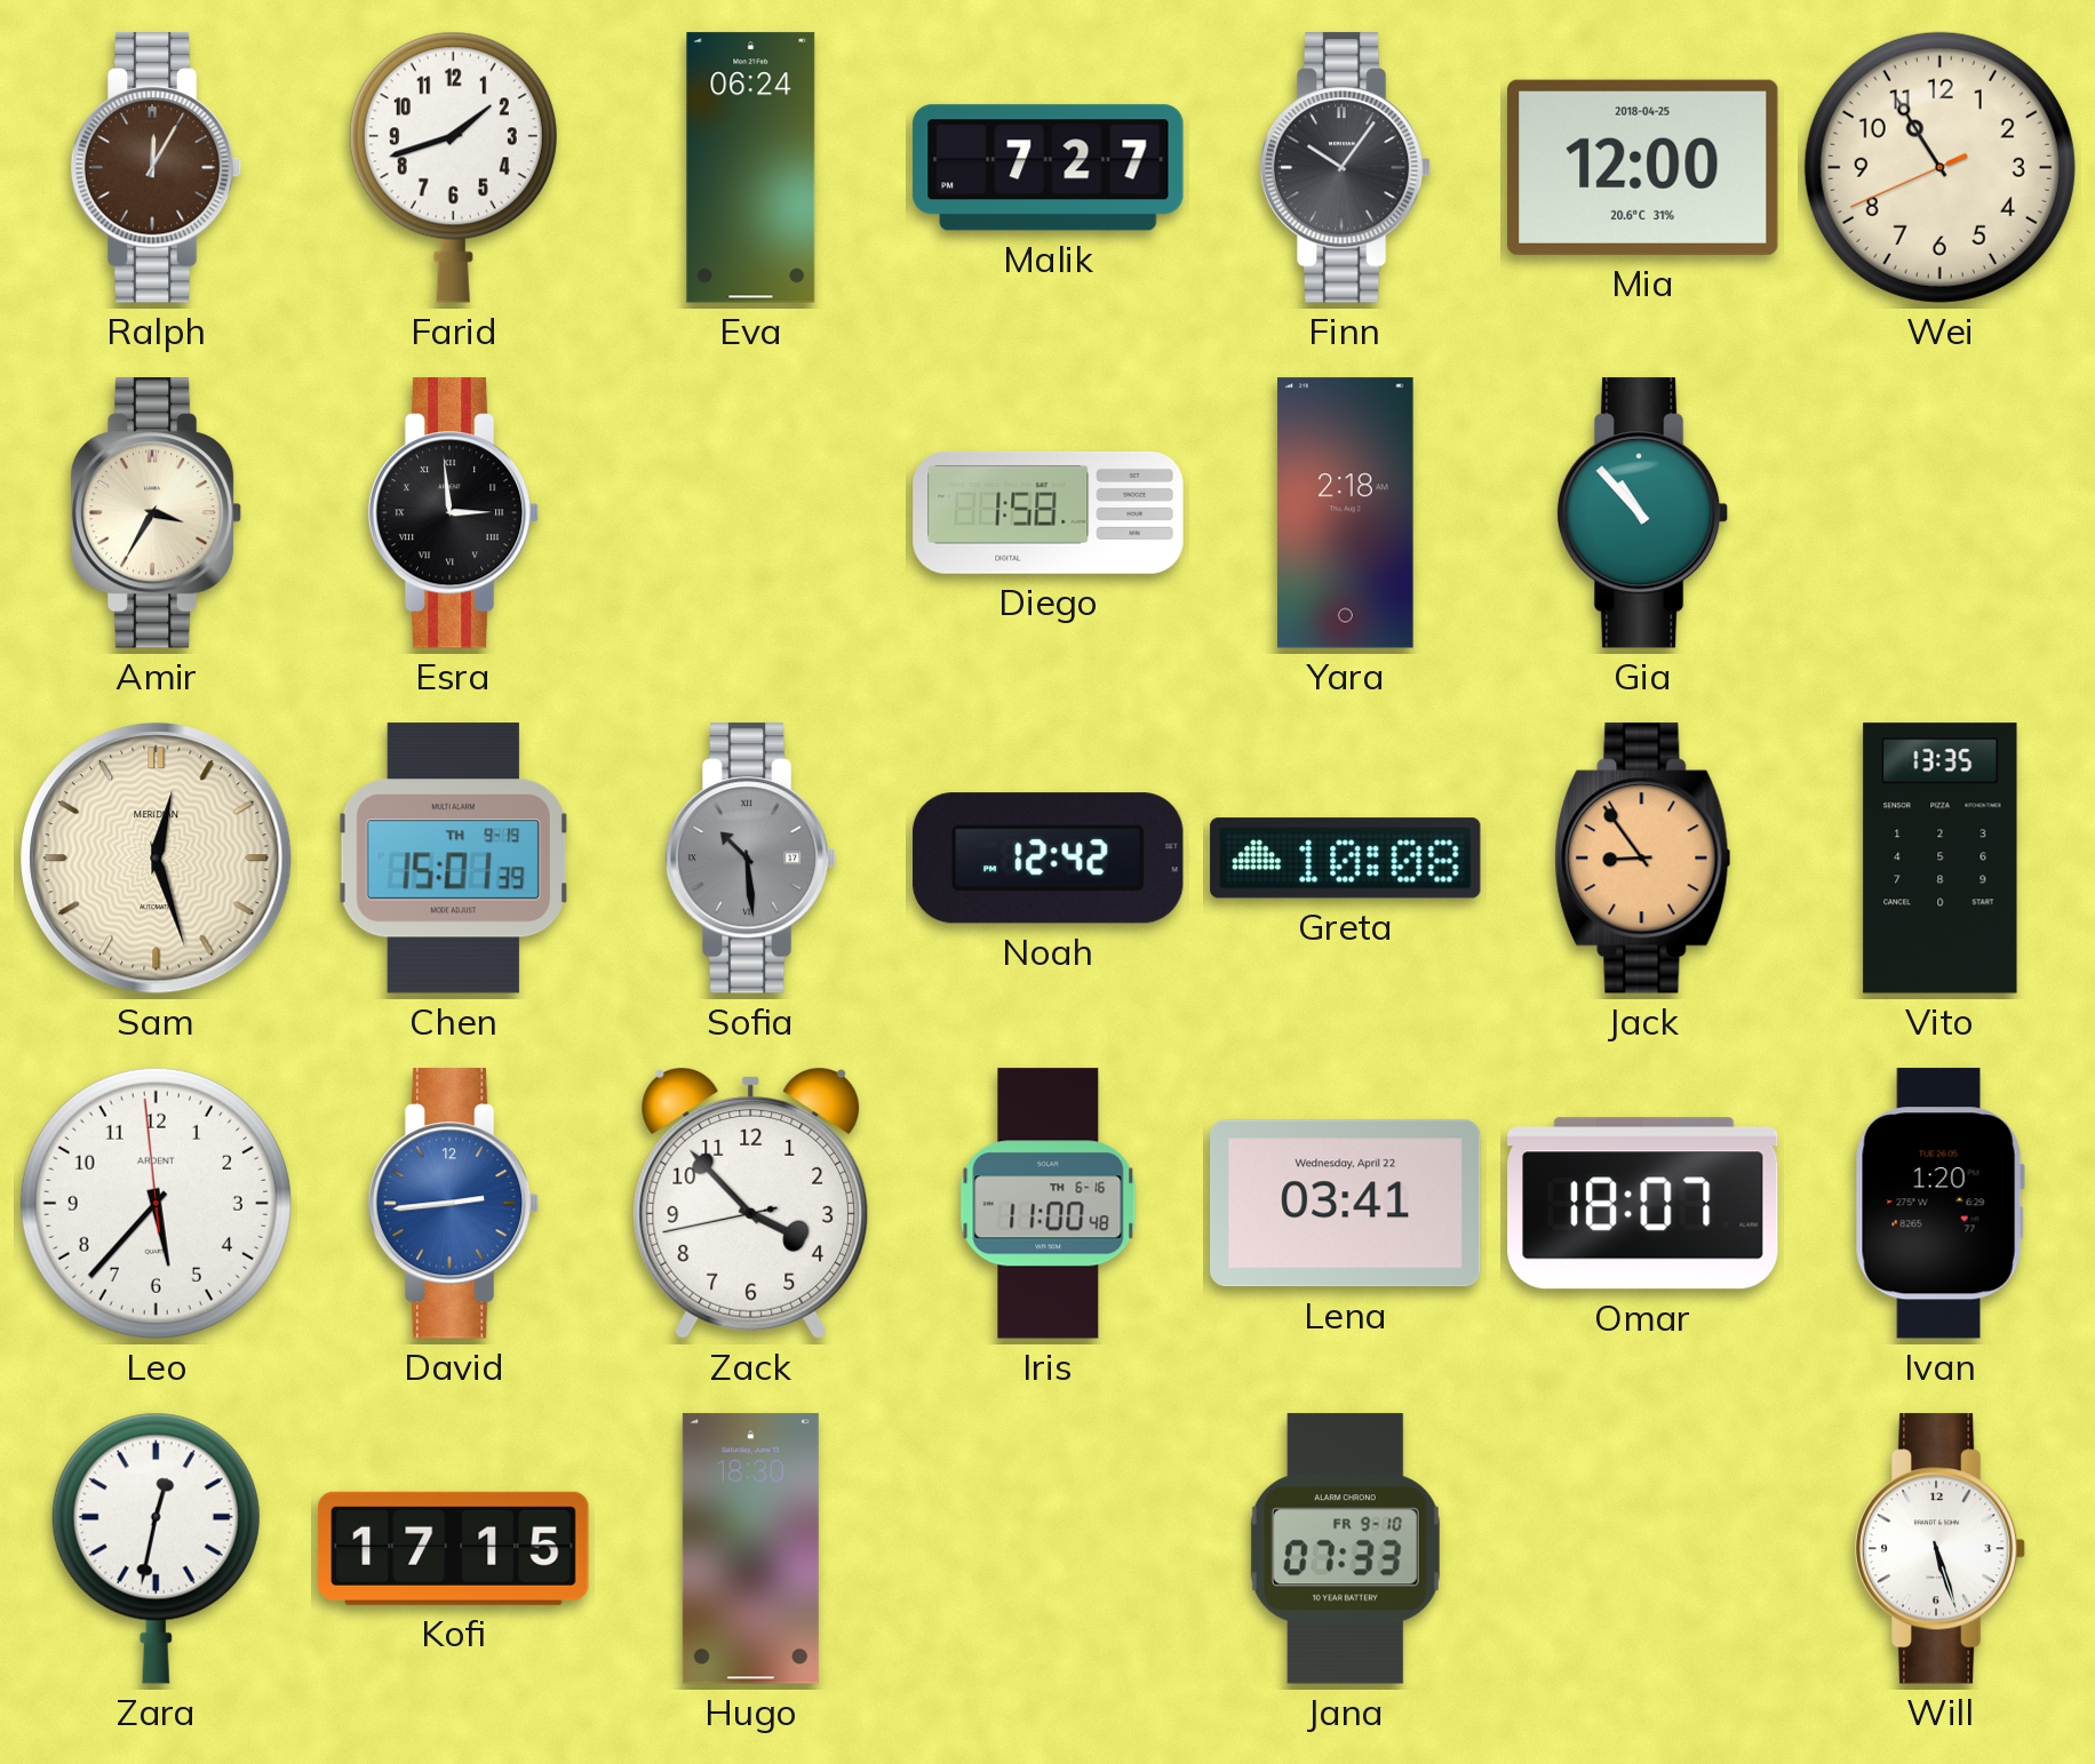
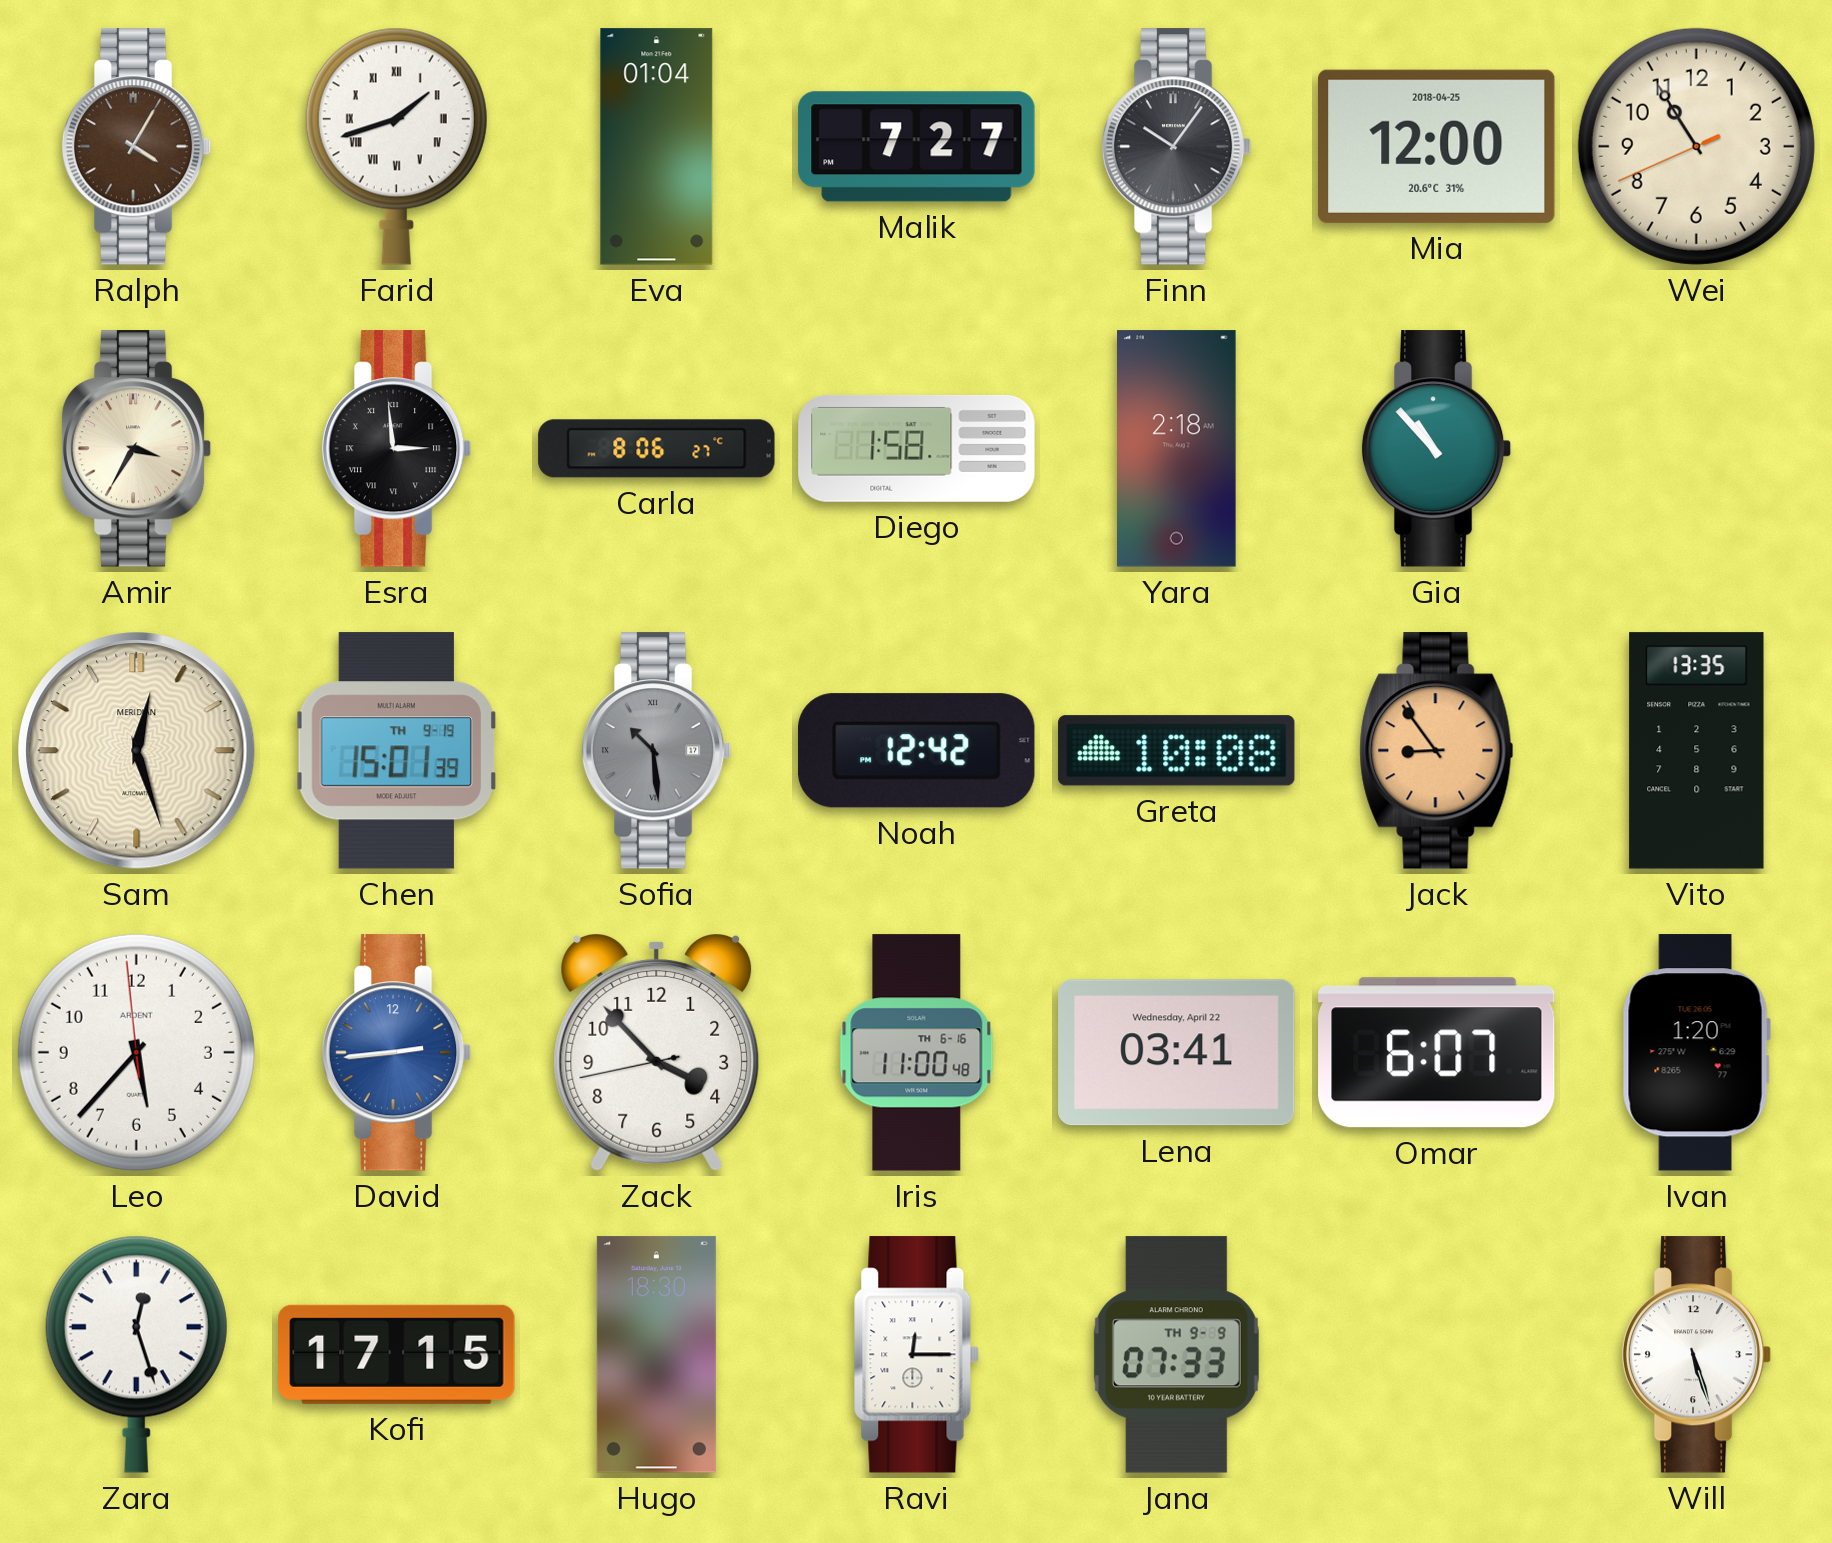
Ralph: 12:05 -> 4:05
Farid numerals: Arabic -> Roman
Eva: 06:24 -> 01:04
Carla: none -> 8:06
Omar: 18:07 -> 6:07
Zara: 12:32 -> 12:27
Ravi: none -> 12:15
Jana date: FR 9-10 -> TH 9-9
